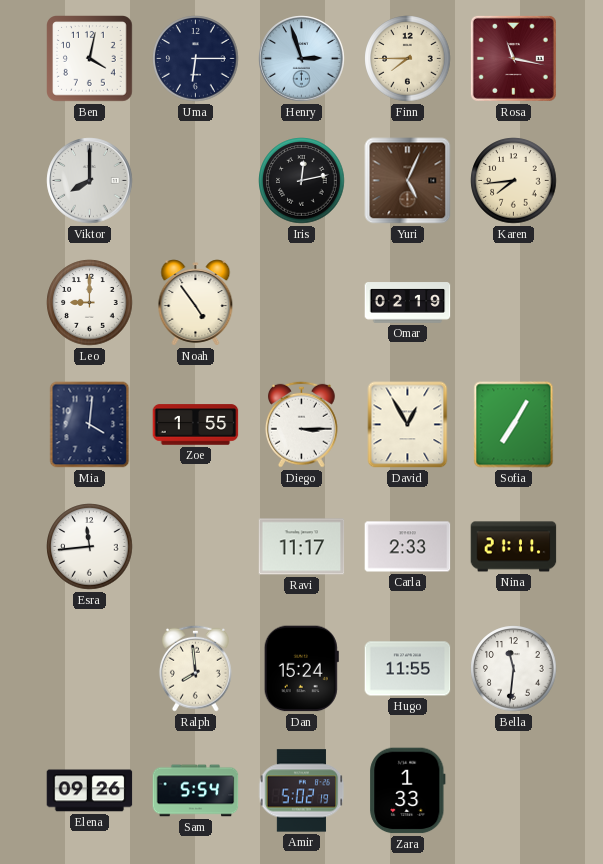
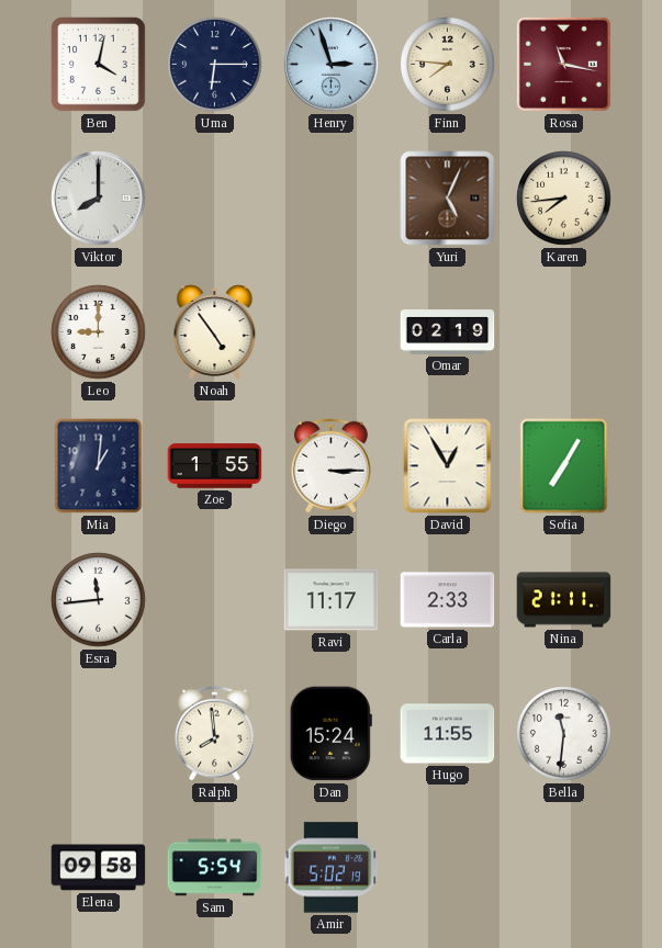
Finn: 7:45 -> 7:46
Iris: 12:13 -> none
Mia: 4:01 -> 1:01
Elena: 09:26 -> 09:58
Zara: 1:33 -> none
